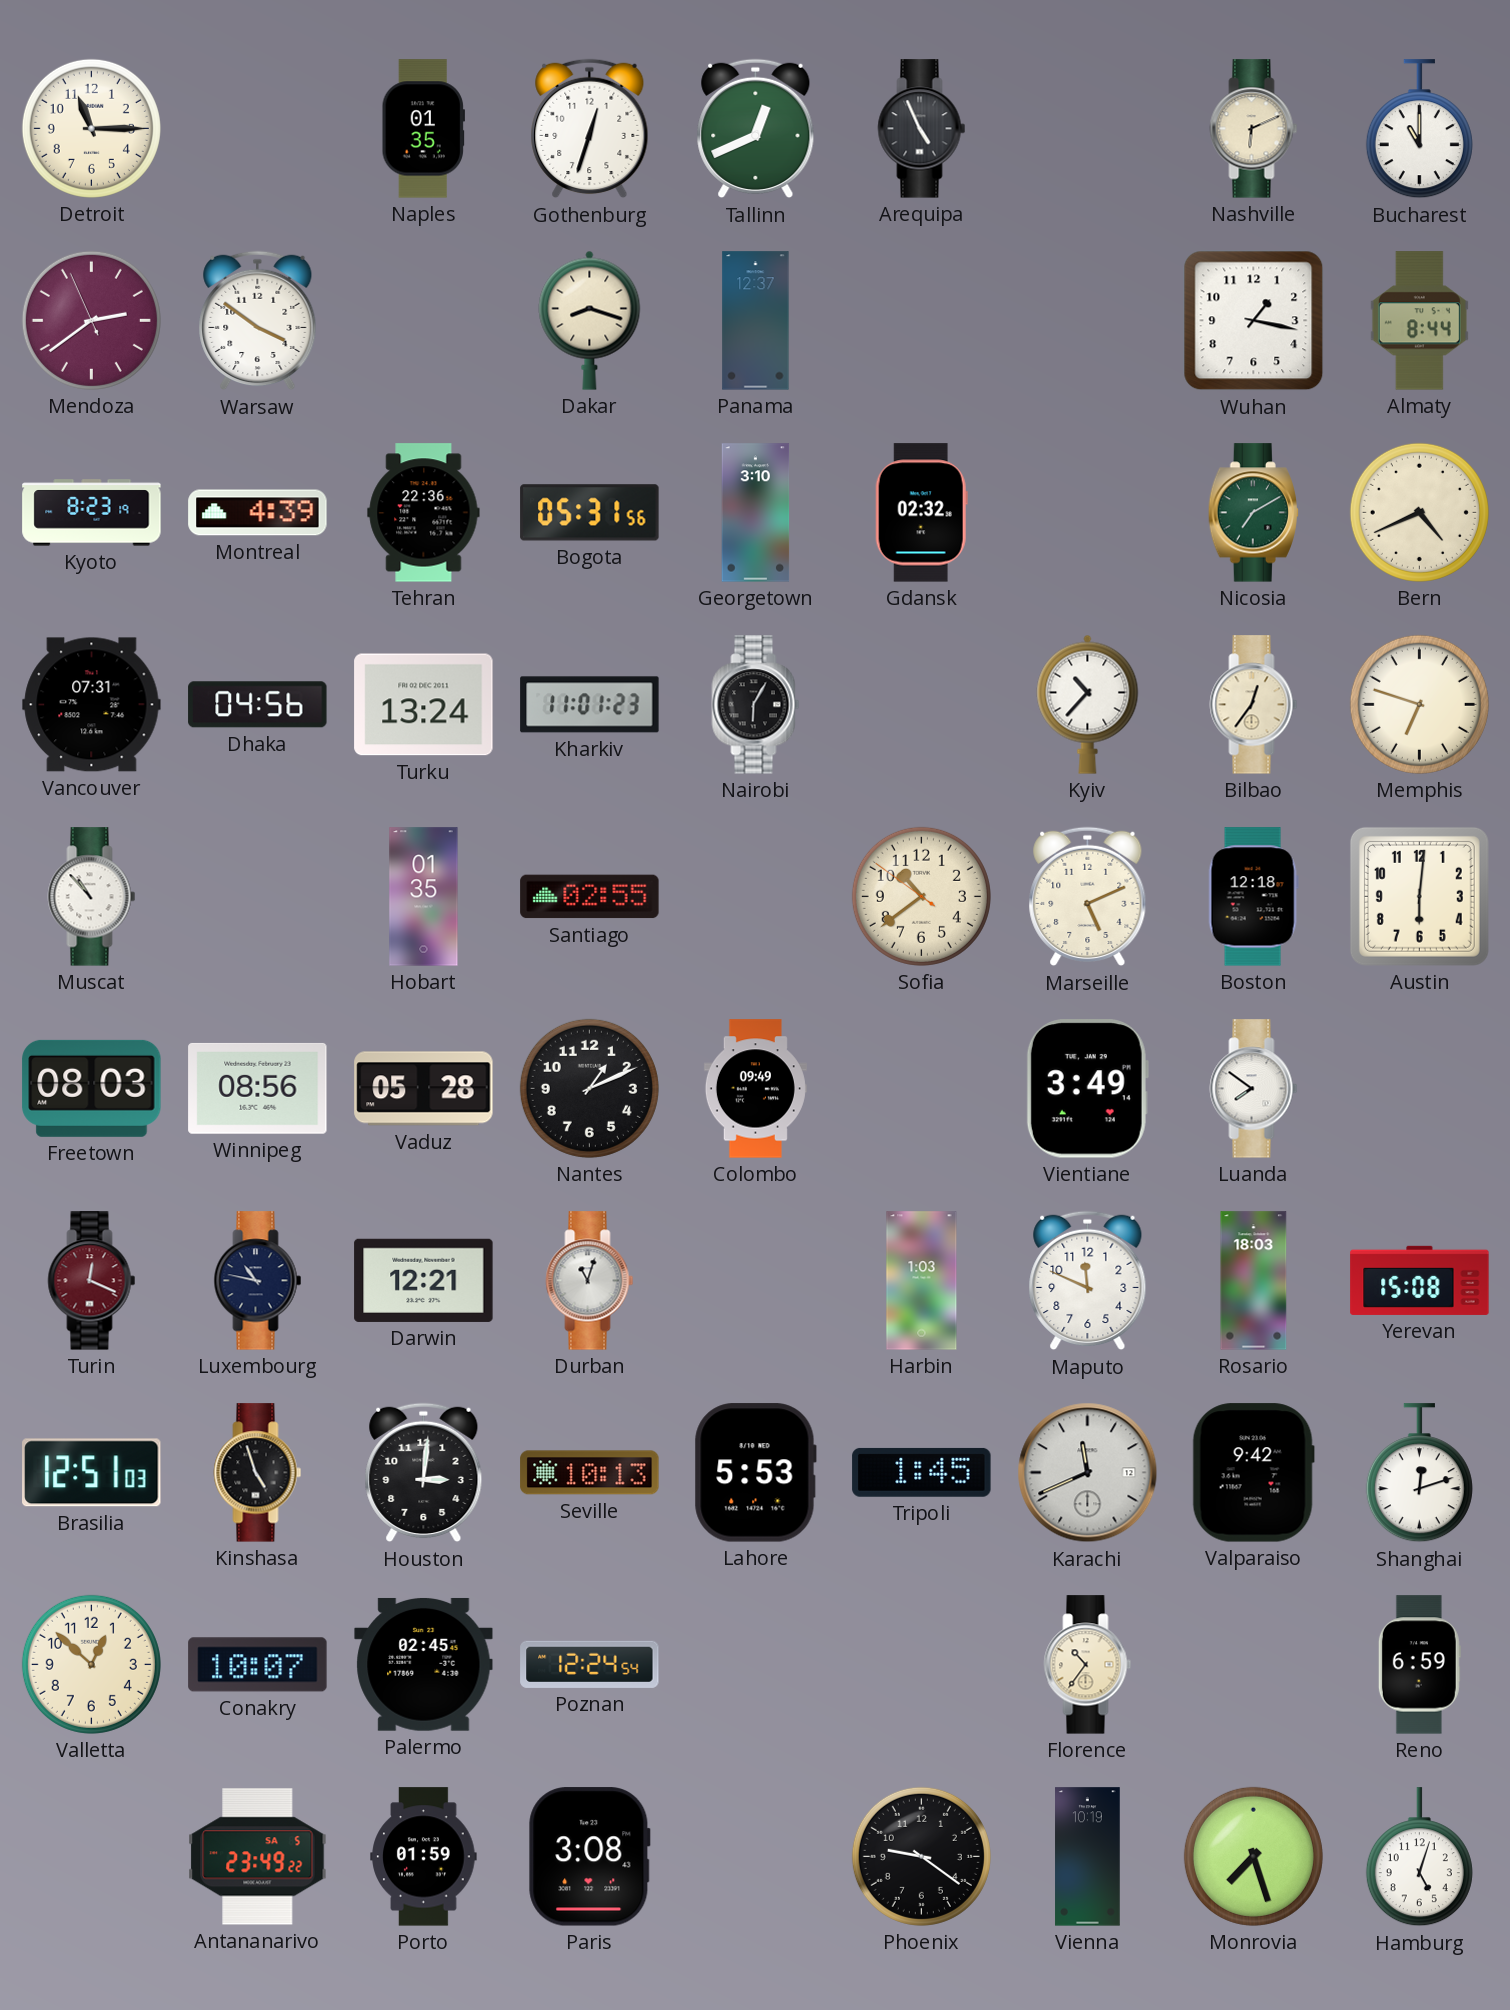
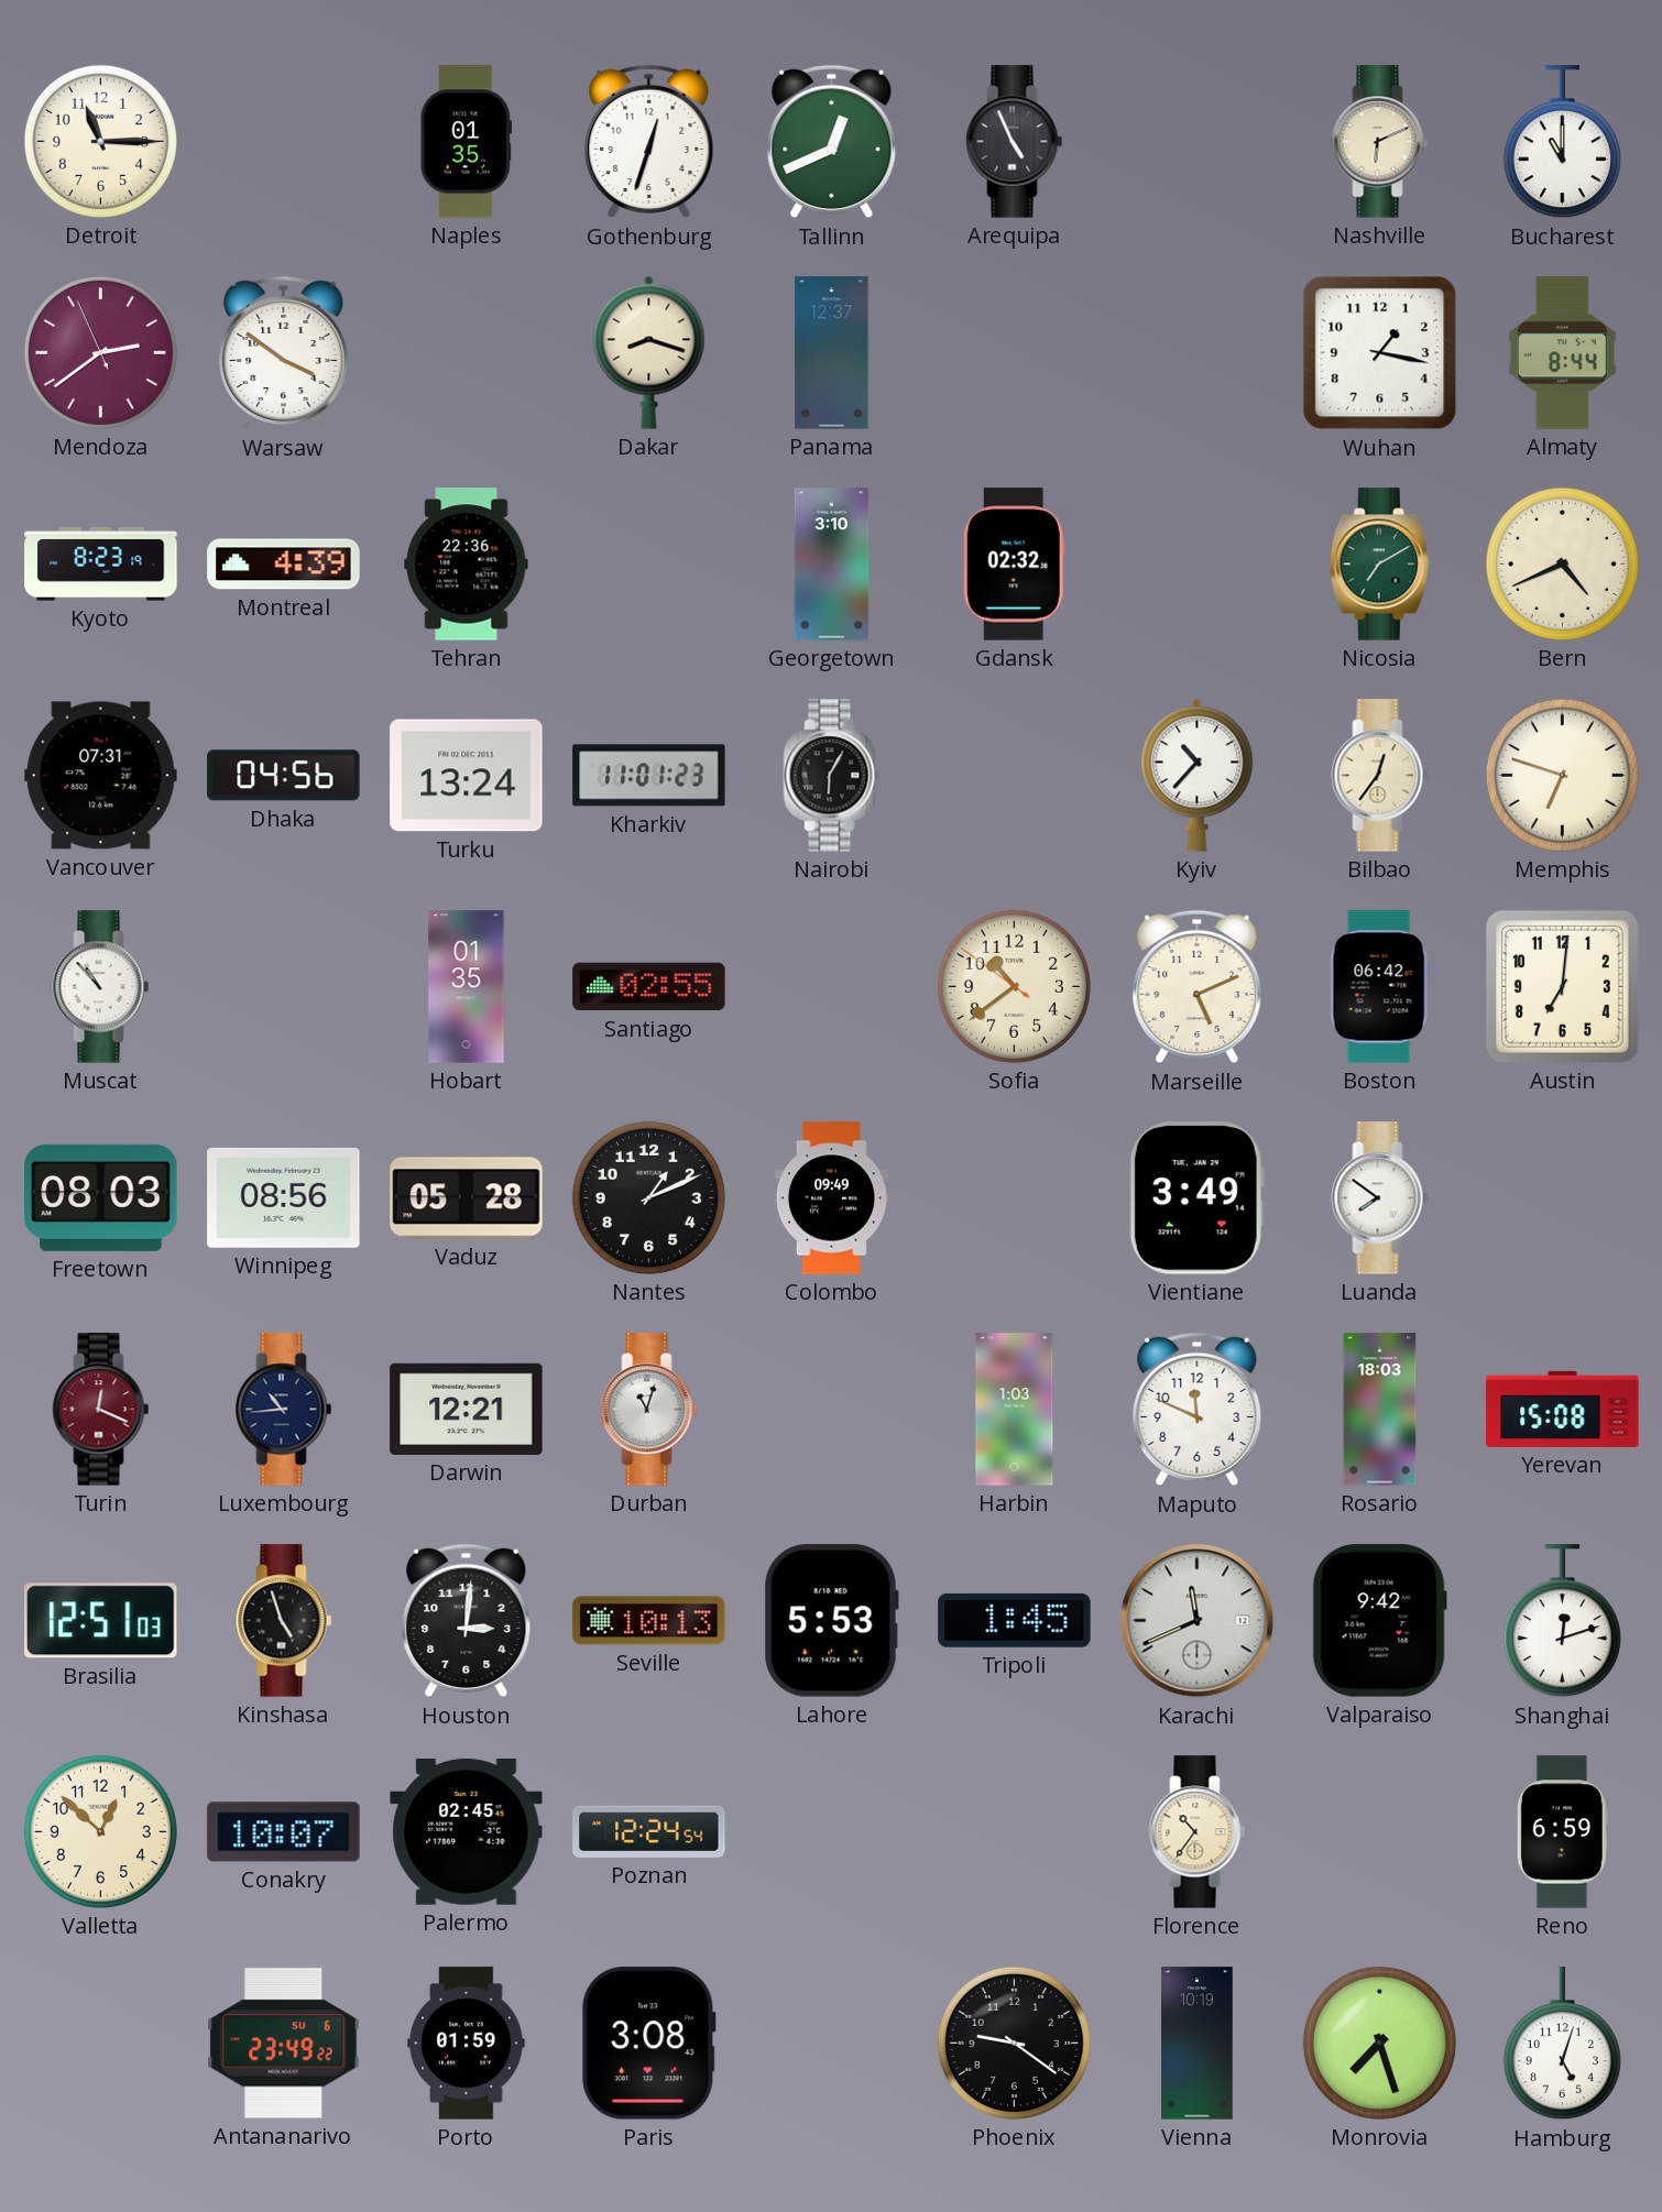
Bogota: 05:31 -> none
Boston: 12:18 -> 06:42
Austin: 6:01 -> 7:01
Luxembourg: 10:47 -> 10:44
Antananarivo date: SA 5 -> SU 6
